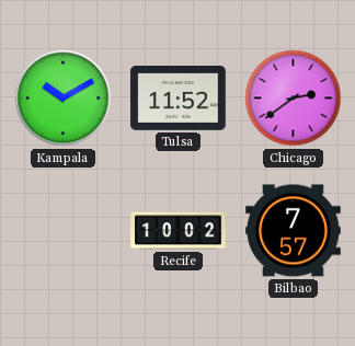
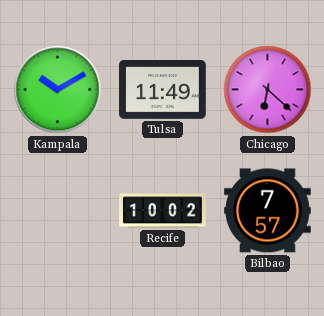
Tulsa: 11:52 -> 11:49
Chicago: 2:39 -> 6:22
